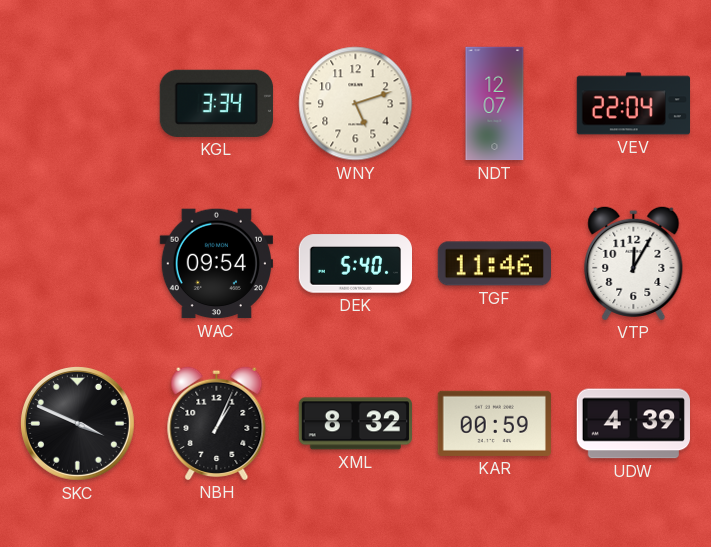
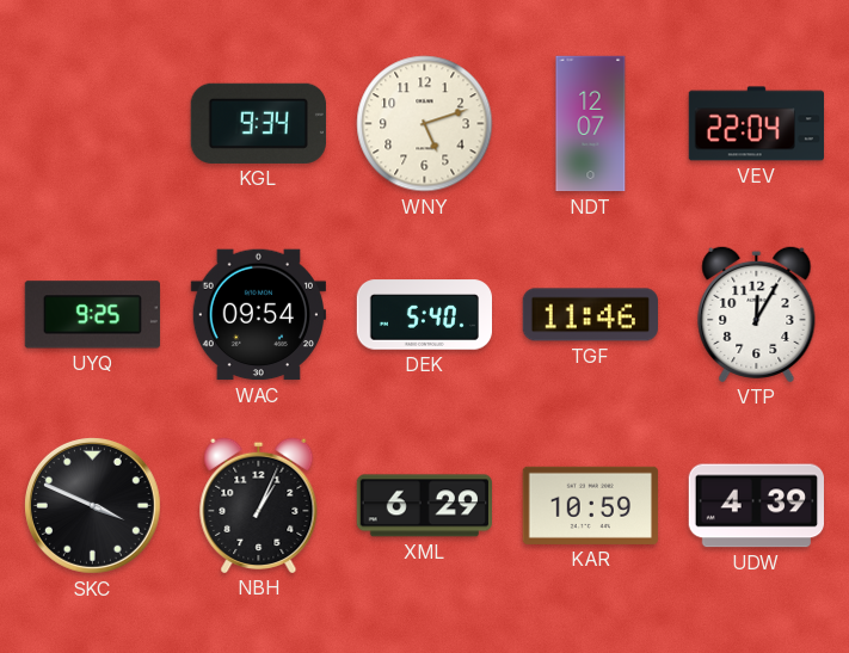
KGL: 3:34 -> 9:34
UYQ: none -> 9:25
XML: 8:32 -> 6:29
KAR: 00:59 -> 10:59
